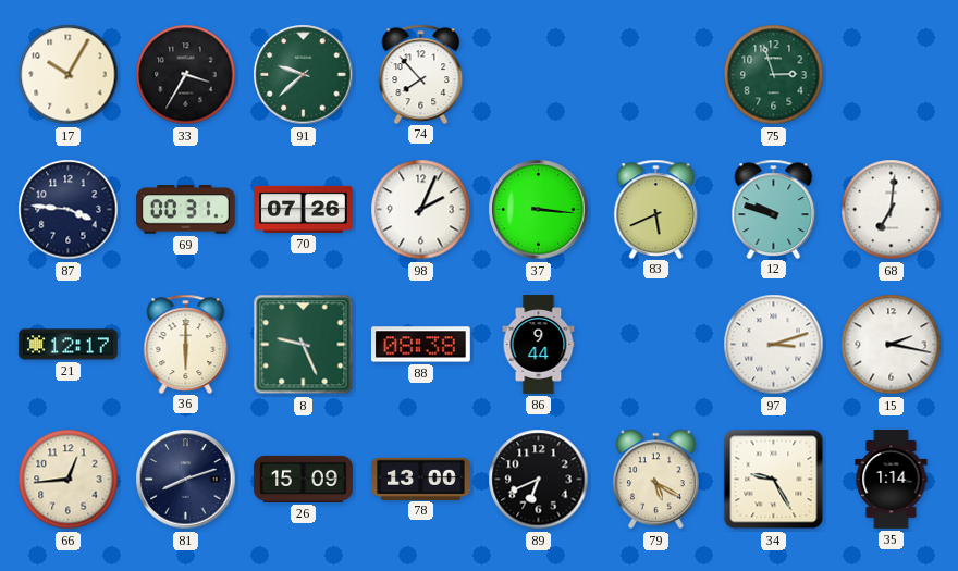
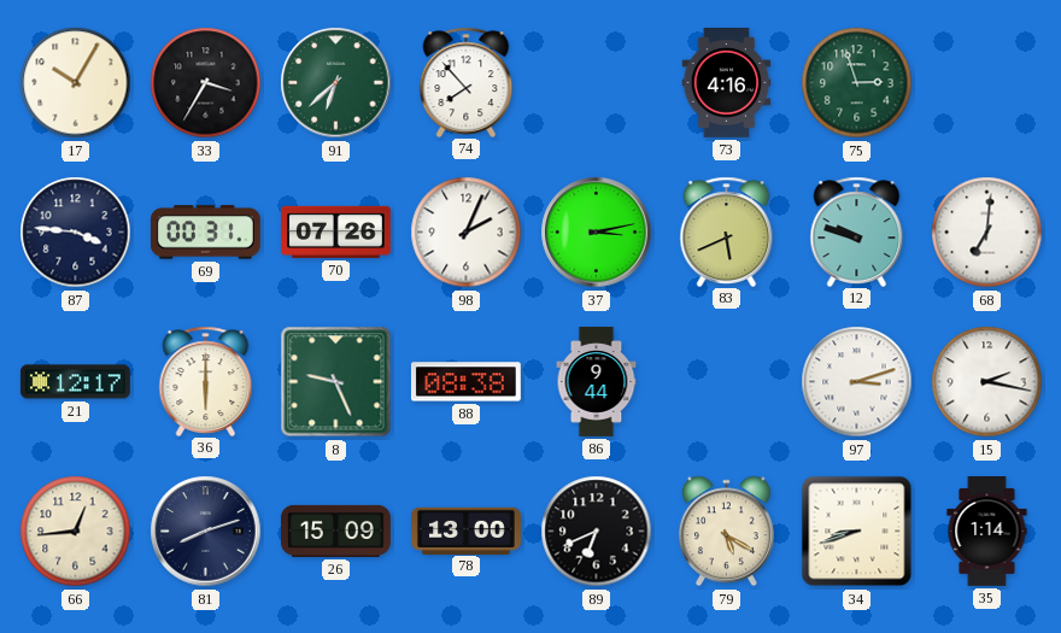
91: 9:38 -> 6:38
73: none -> 4:16
37: 3:16 -> 3:13
34: 9:25 -> 8:42
